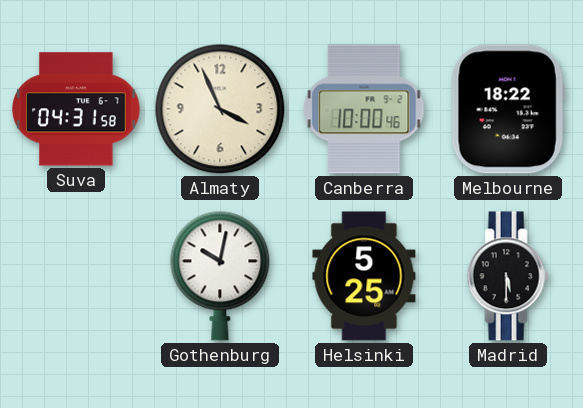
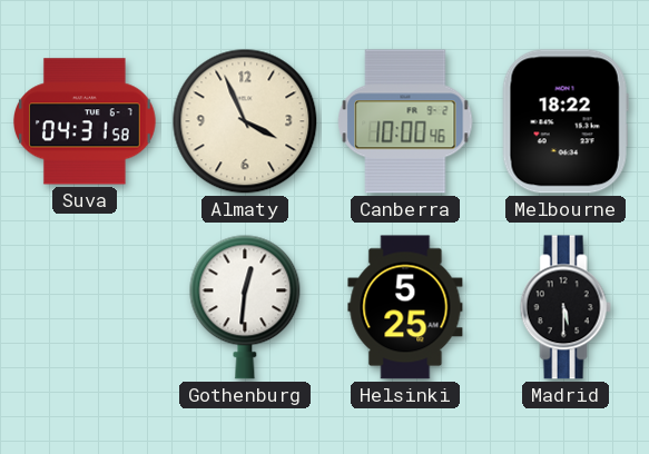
Gothenburg: 10:02 -> 12:31
